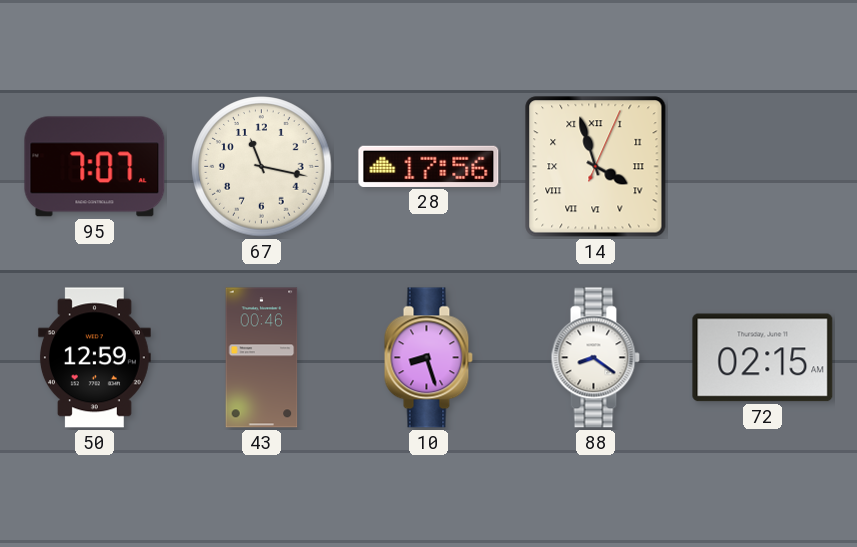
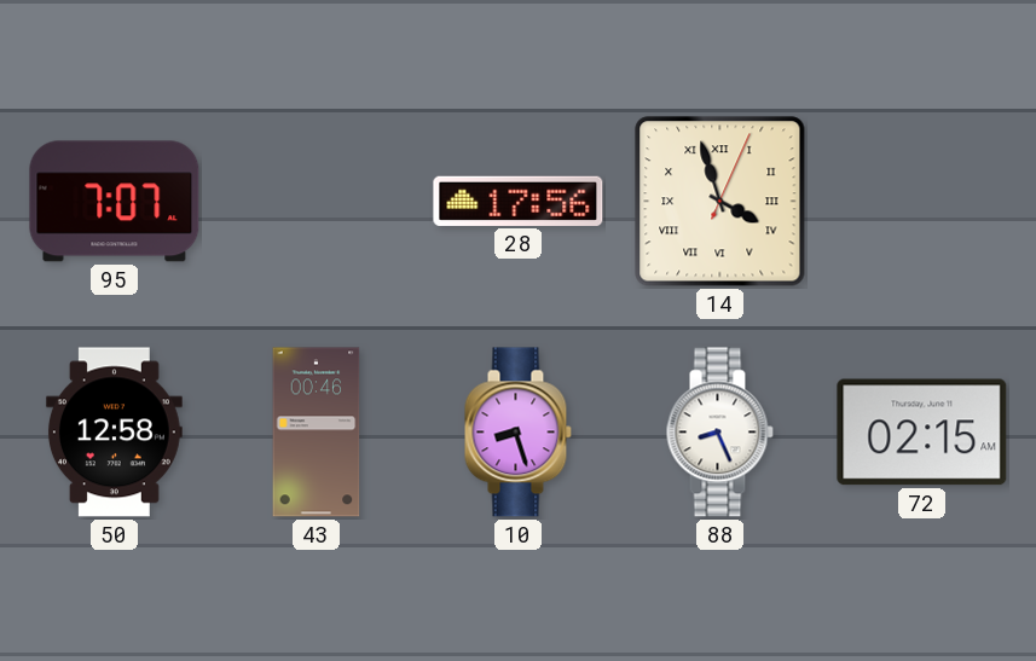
67: 11:17 -> none
50: 12:59 -> 12:58
88: 8:21 -> 8:26
